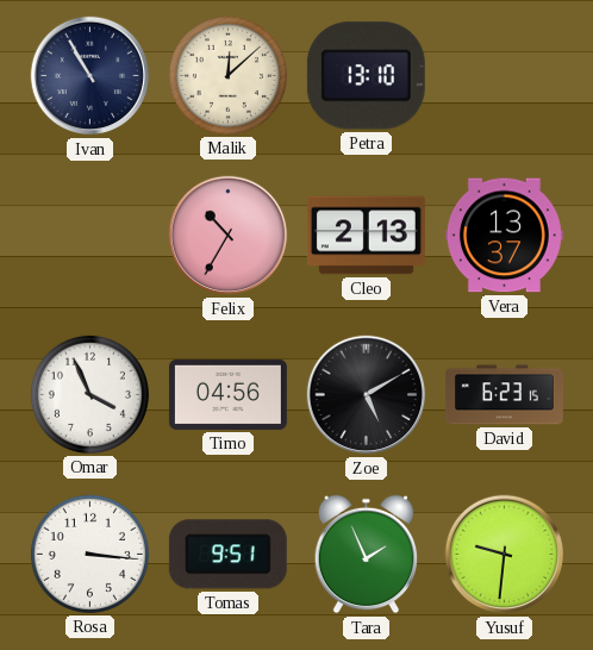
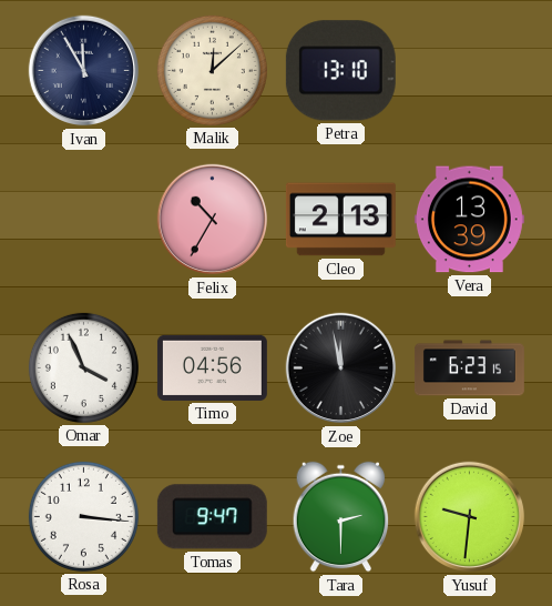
Ivan: 10:55 -> 11:55
Vera: 13:37 -> 13:39
Zoe: 5:10 -> 11:58
Tomas: 9:51 -> 9:47
Tara: 1:56 -> 2:30
